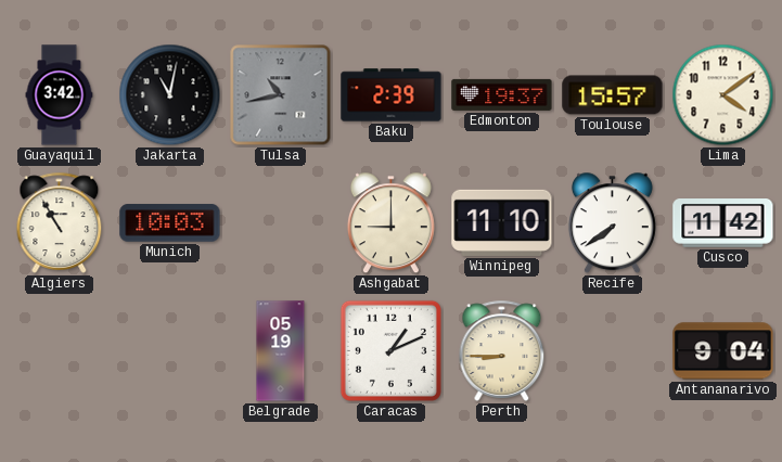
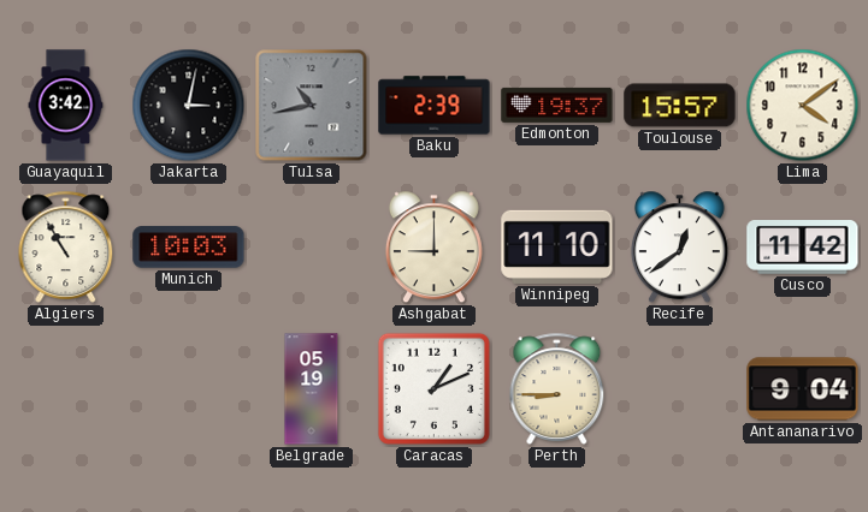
Jakarta: 11:02 -> 3:02
Recife: 7:39 -> 12:39
